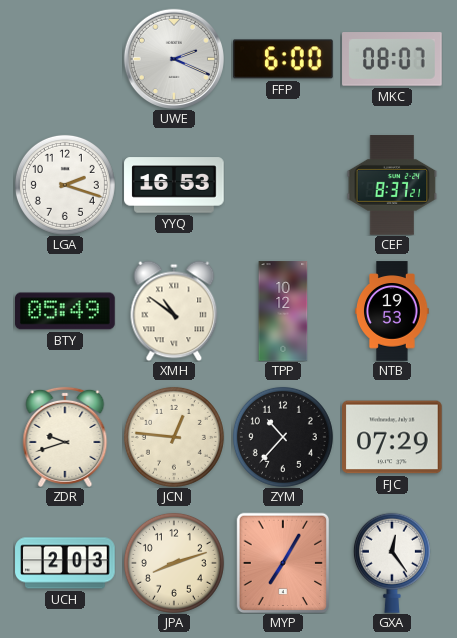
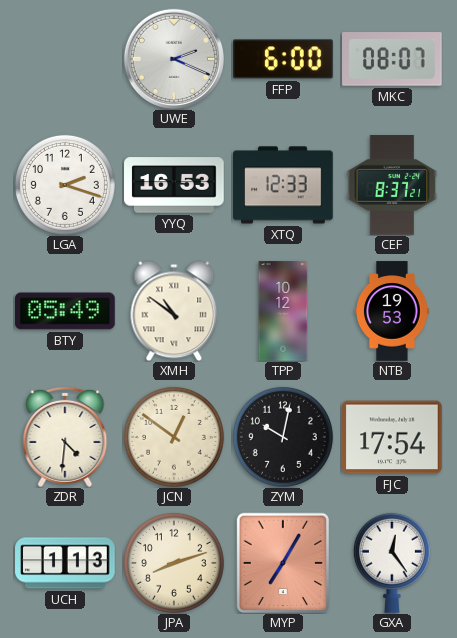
XTQ: none -> 12:33
ZDR: 9:42 -> 4:31
JCN: 12:46 -> 12:51
ZYM: 10:37 -> 10:02
FJC: 07:29 -> 17:54
UCH: 2:03 -> 1:13
